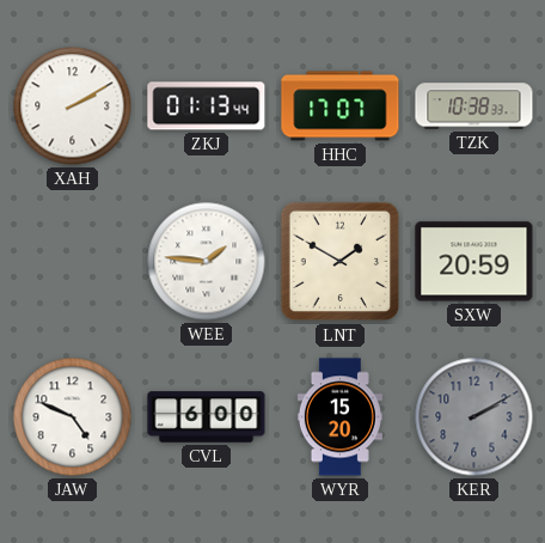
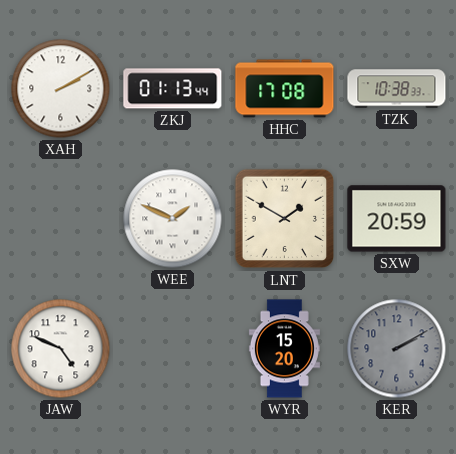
HHC: 17:07 -> 17:08
WEE: 1:46 -> 1:49
CVL: 6:00 -> none
